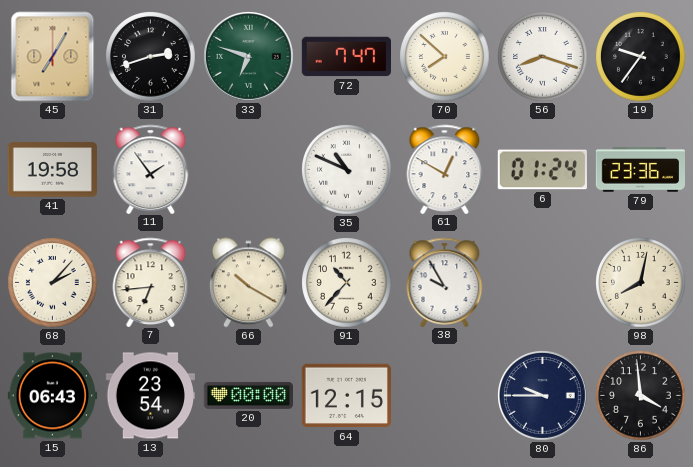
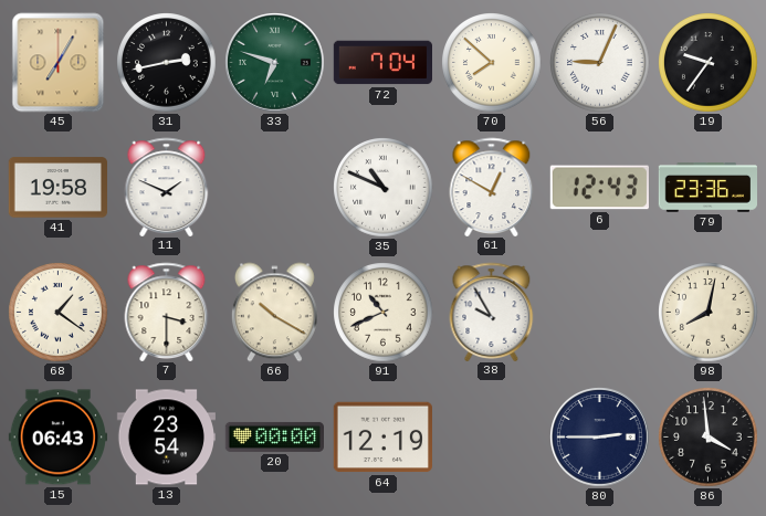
31: 2:42 -> 2:43
72: 7:47 -> 7:04
56: 8:18 -> 9:04
11: 1:54 -> 1:49
6: 01:24 -> 12:43
68: 2:07 -> 1:21
7: 6:44 -> 3:30
91: 10:37 -> 10:41
64: 12:15 -> 12:19
80: 9:45 -> 2:45
